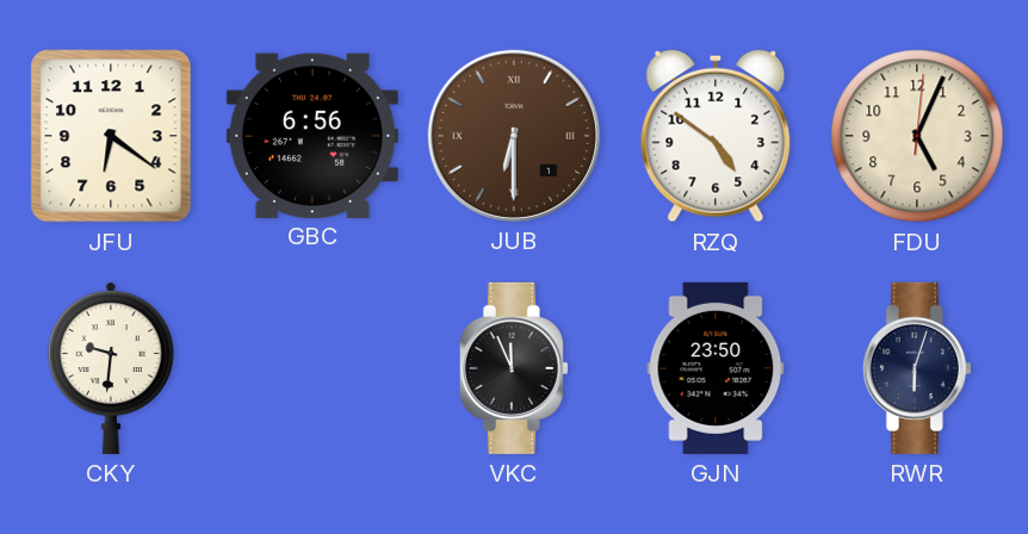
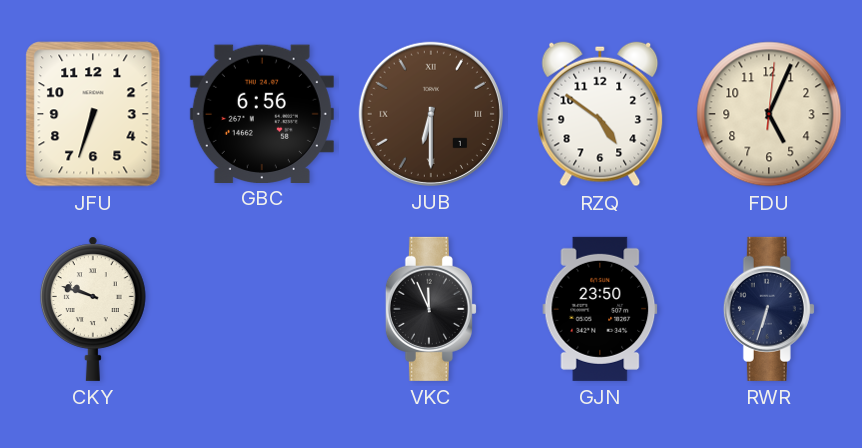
JFU: 6:21 -> 6:33
CKY: 9:31 -> 9:48
RWR: 6:03 -> 6:33
